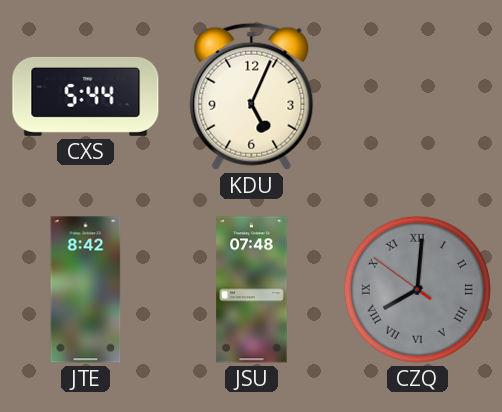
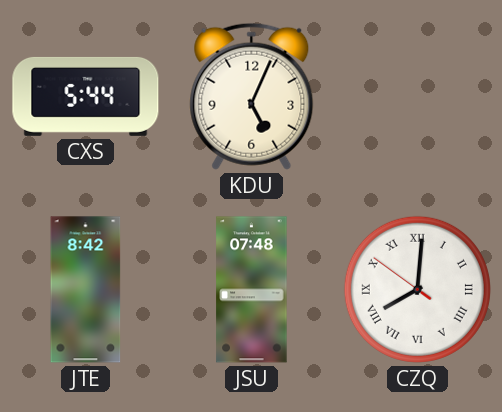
CZQ dial: grey -> white
